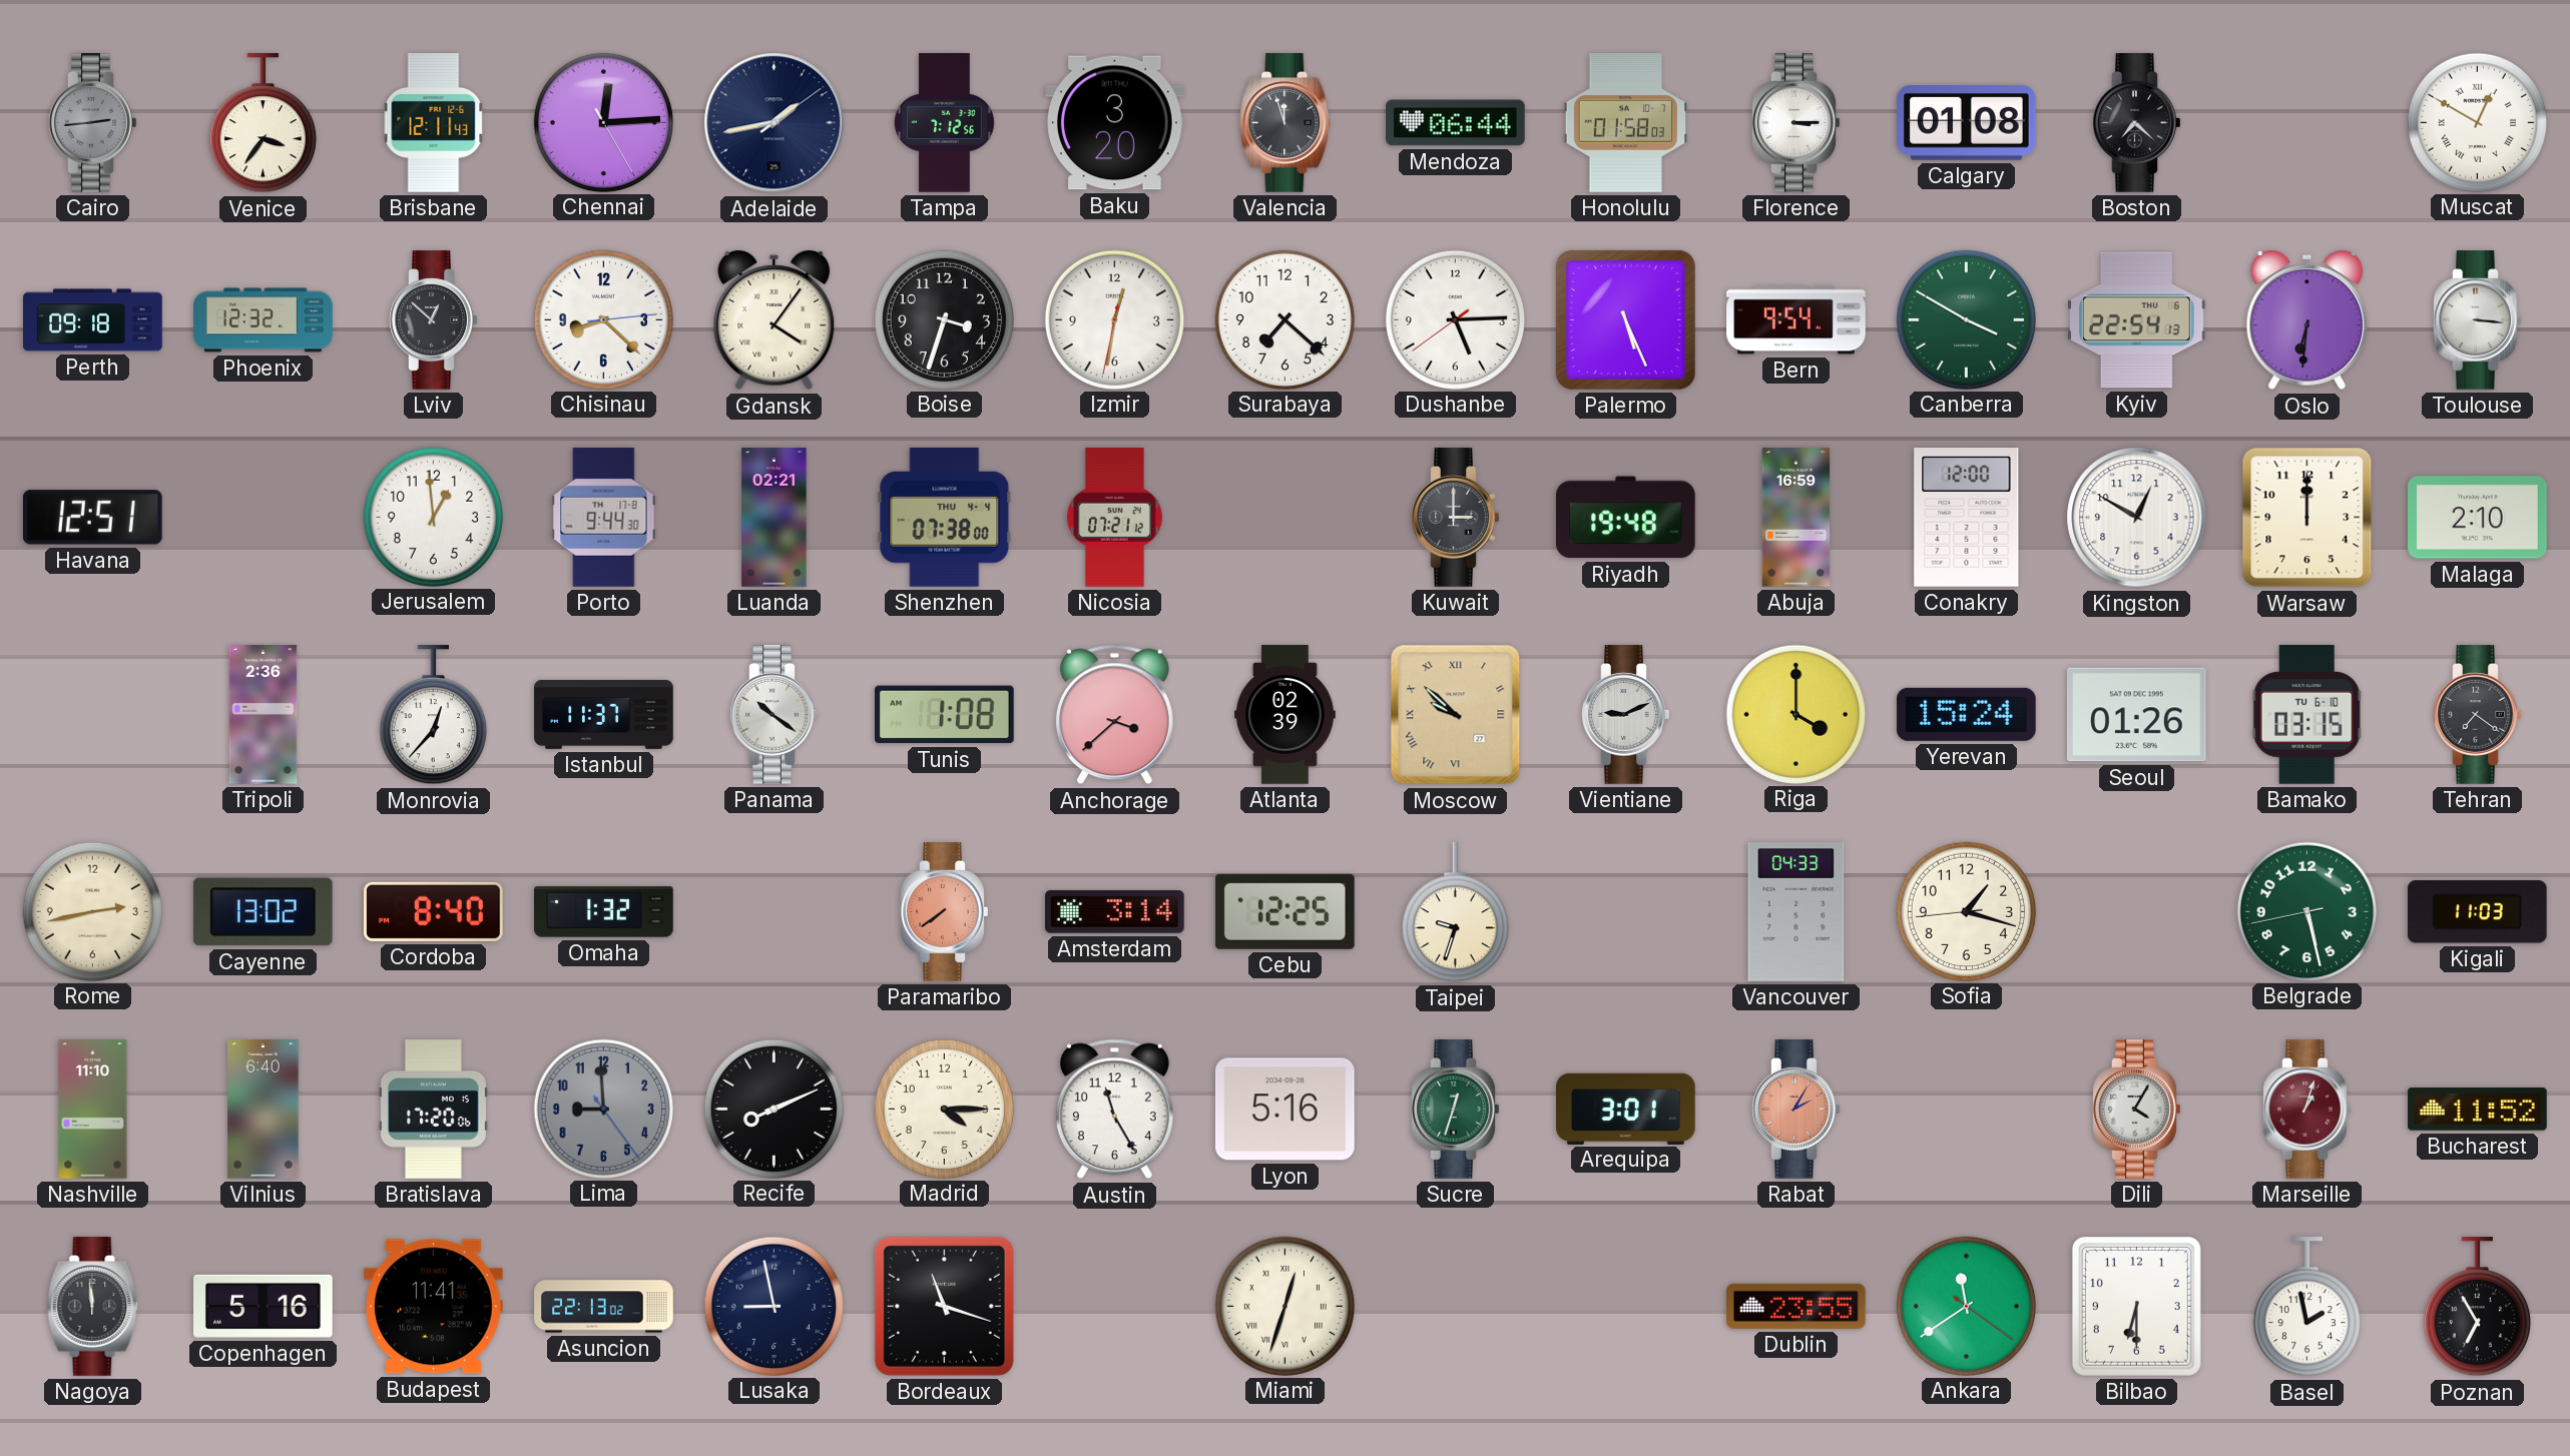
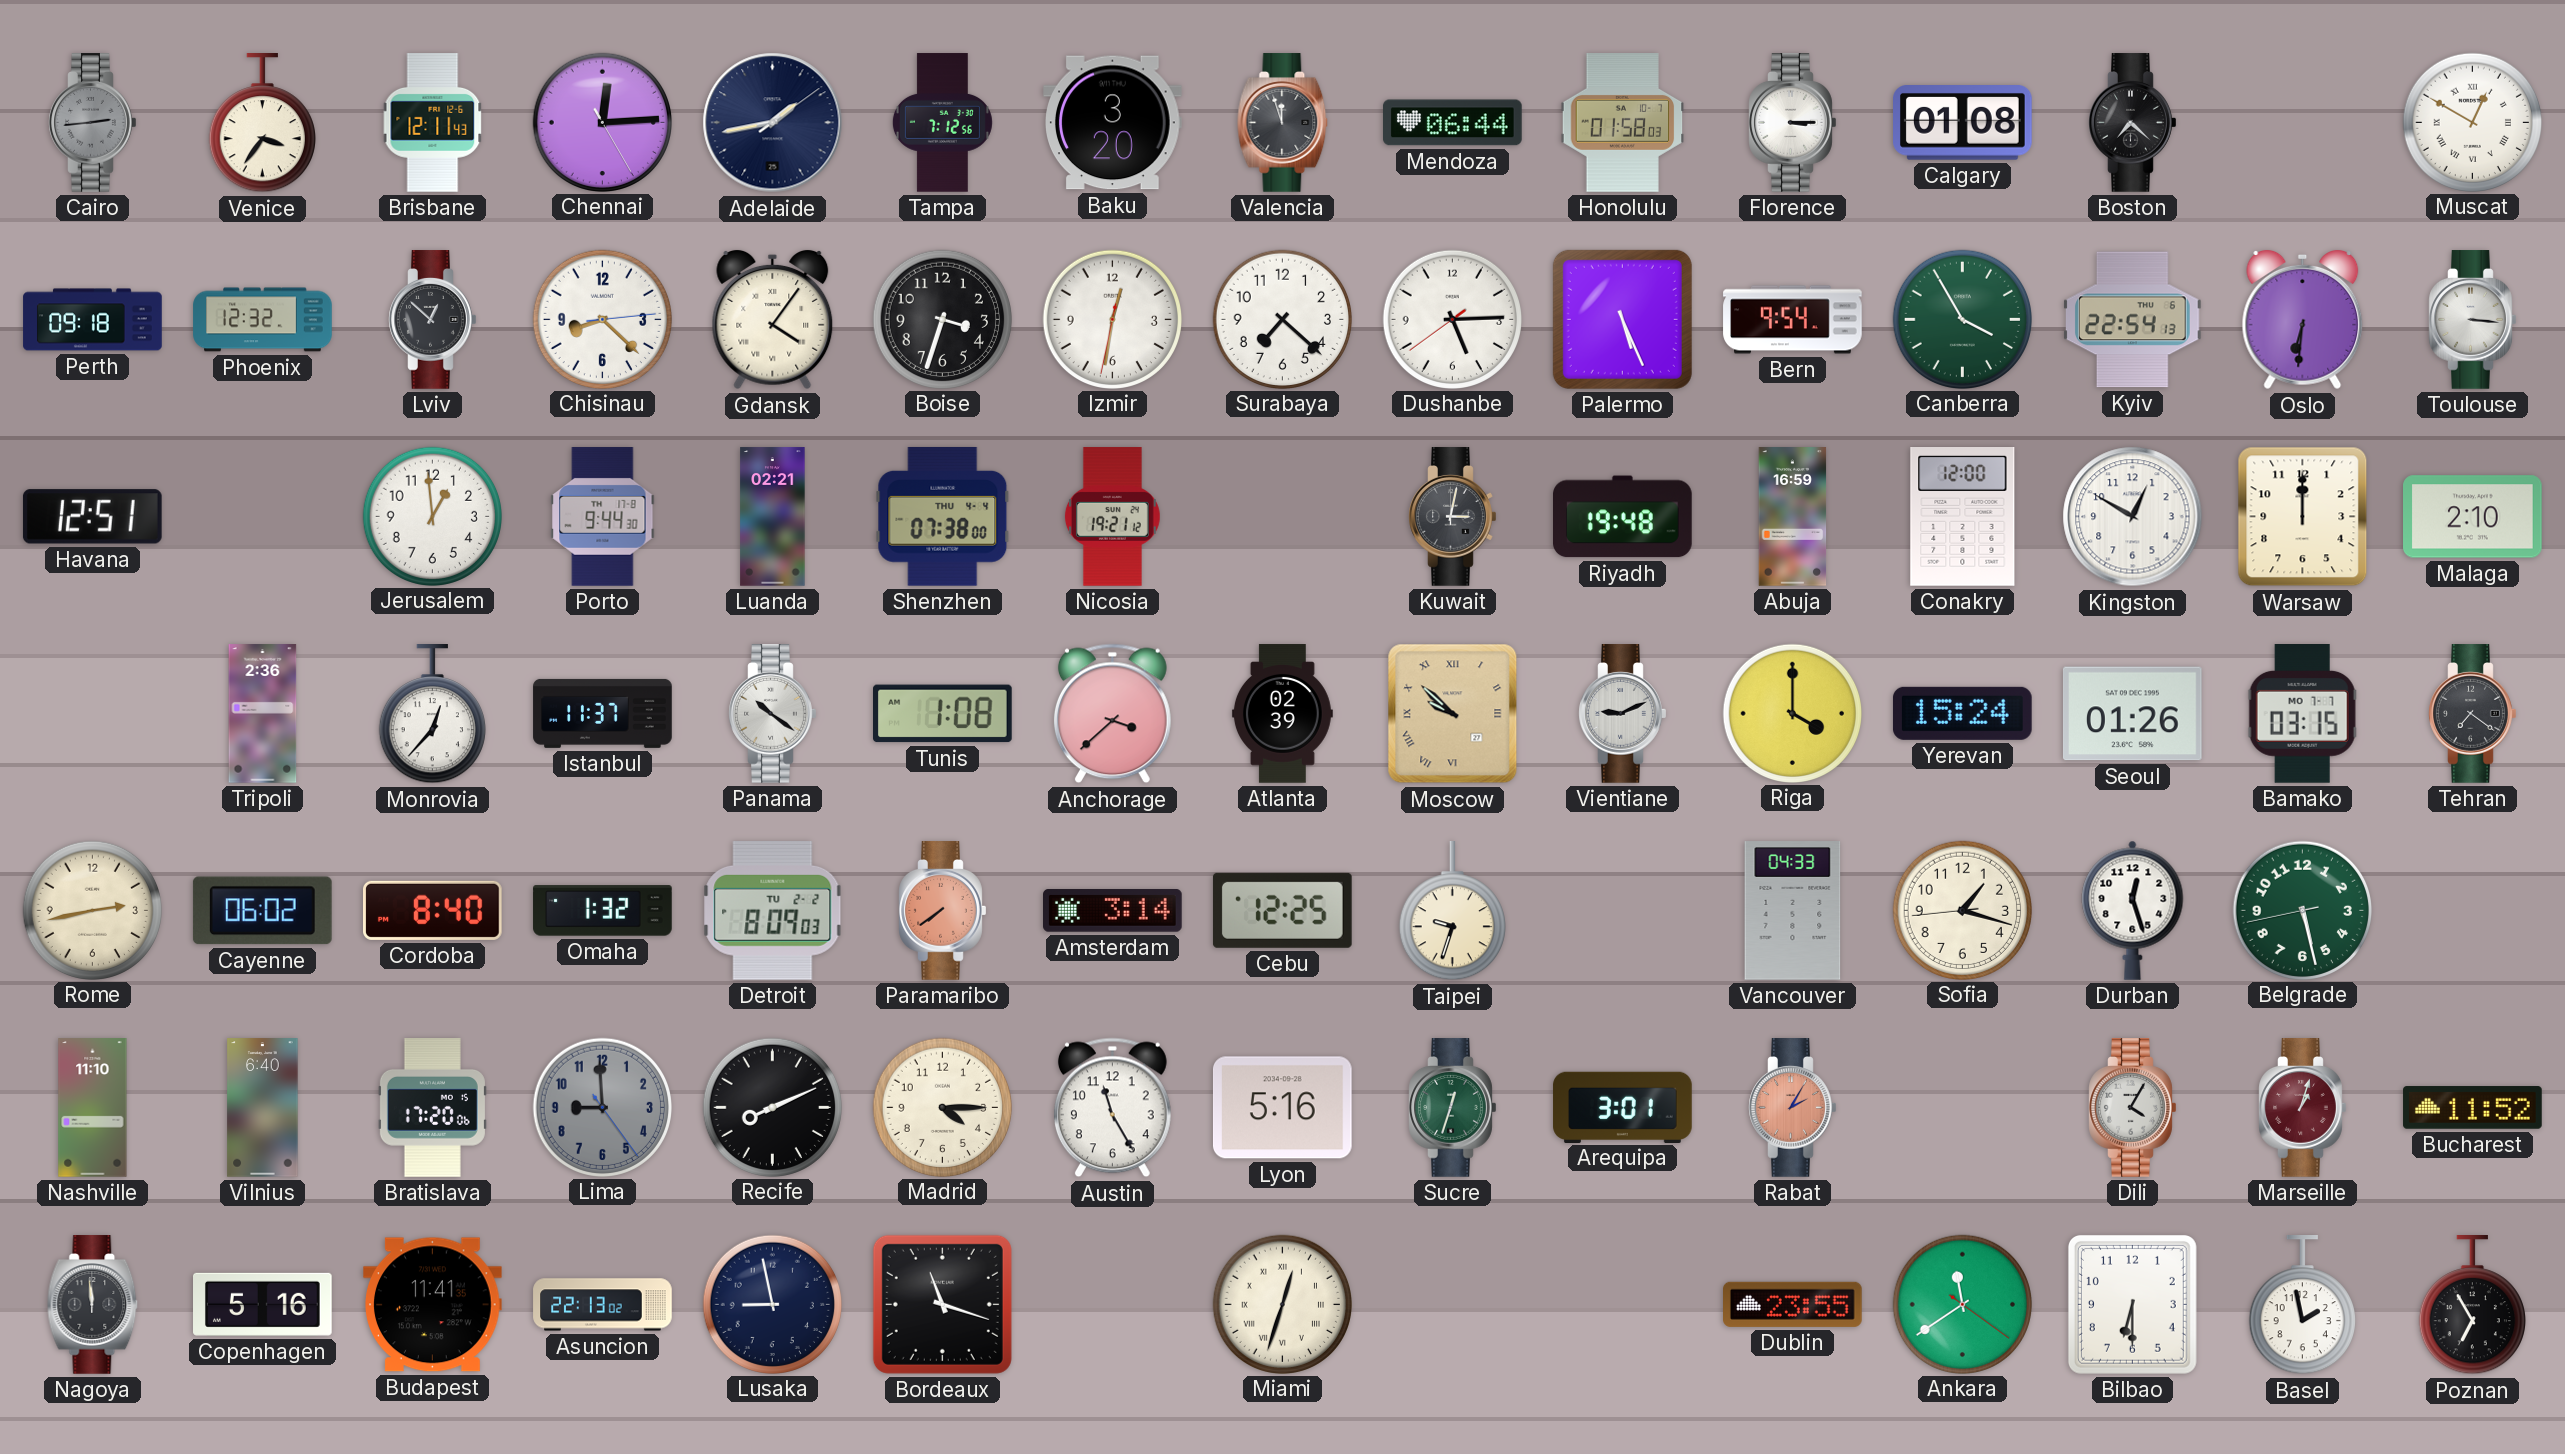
Canberra: 3:50 -> 3:55
Nicosia: 07:21 -> 19:21
Kuwait: 3:00 -> 3:02
Bamako date: TU 6-10 -> MO 7-7
Cayenne: 13:02 -> 06:02
Detroit: none -> 8:09
Durban: none -> 12:27
Kigali: 11:03 -> none
